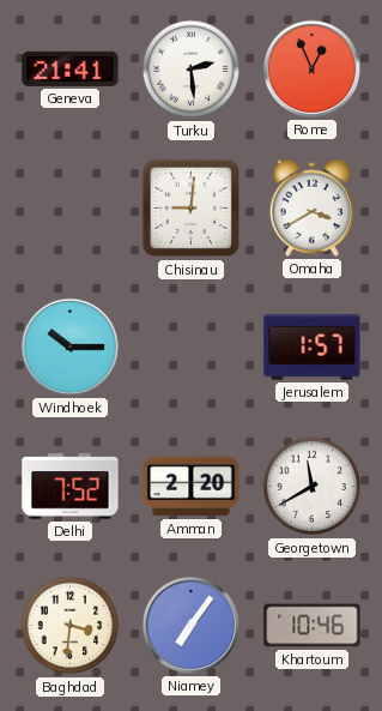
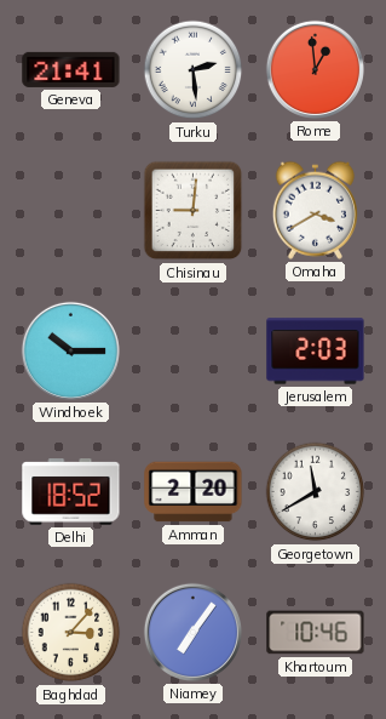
Rome: 12:56 -> 12:59
Jerusalem: 1:57 -> 2:03
Delhi: 7:52 -> 18:52
Baghdad: 3:31 -> 3:07
